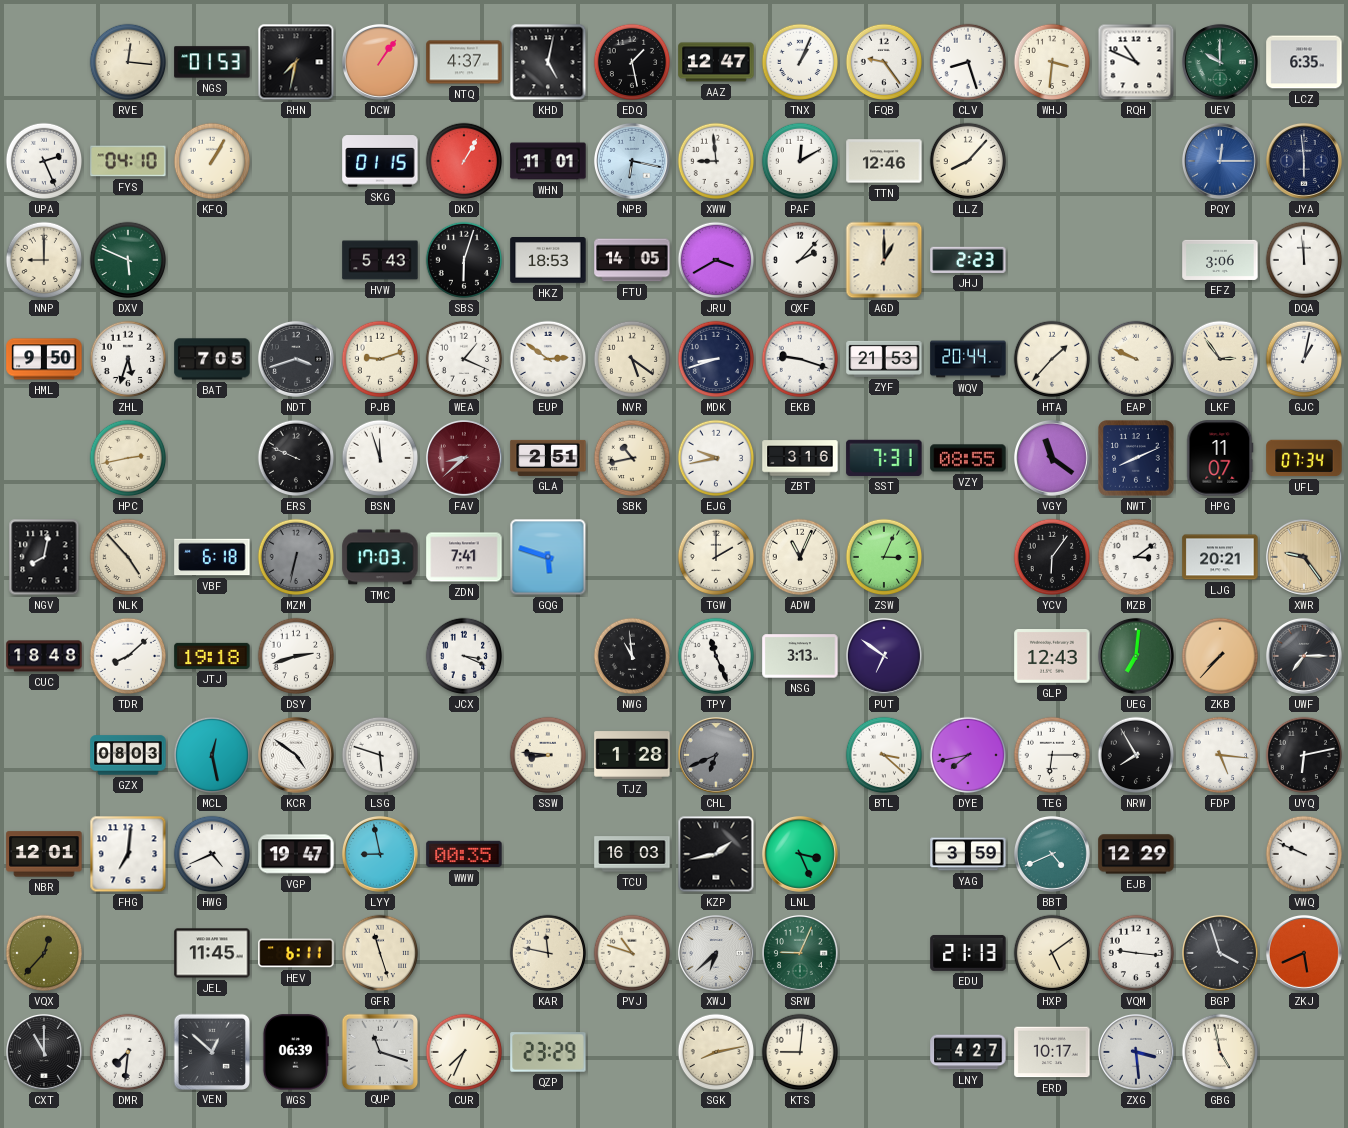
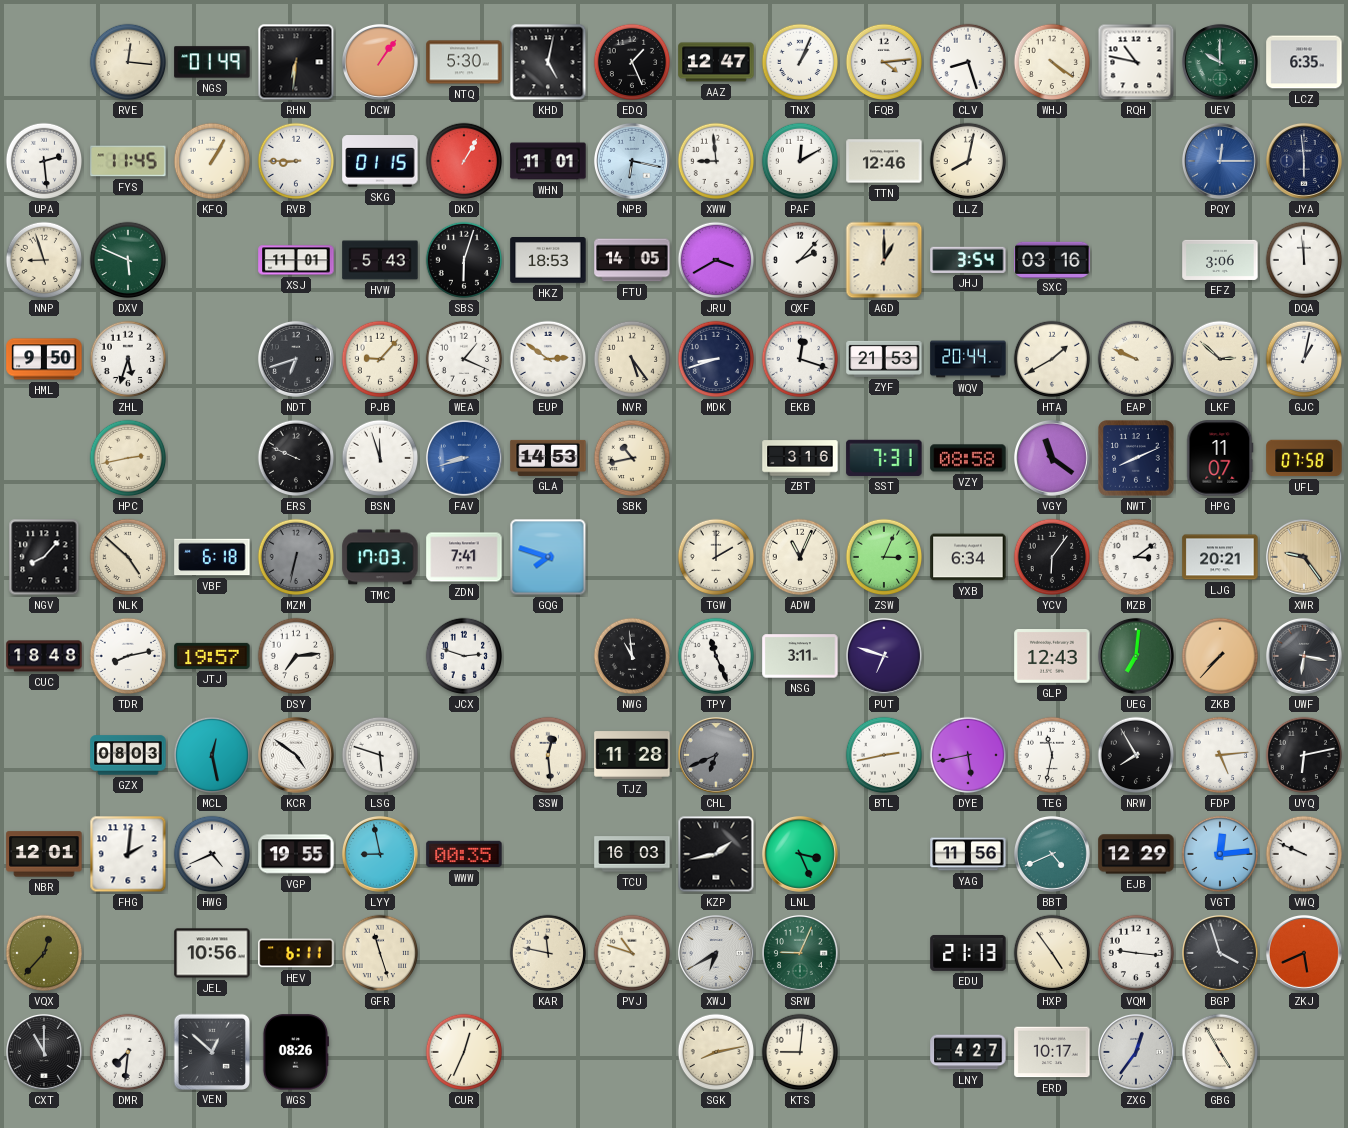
NGS: 01:53 -> 01:49
RHN: 7:32 -> 6:31
NTQ: 4:37 -> 5:30
EDQ: 1:28 -> 1:26
FQB: 9:24 -> 4:14
WHJ: 3:31 -> 4:21
RQH: 10:49 -> 10:47
UPA: 2:26 -> 2:29
FYS: 04:10 -> 11:45
RVB: none -> 8:45
LLZ: 8:07 -> 8:02
NNP: 9:00 -> 8:57
XSJ: none -> 11:01
JHJ: 2:23 -> 3:54
SXC: none -> 03:16
BAT: 7:05 -> none
NDT: 3:42 -> 6:42
PJB: 9:12 -> 9:07
NVR: 5:21 -> 5:24
EKB: 9:18 -> 12:18
HTA: 1:37 -> 1:40
LKF: 2:54 -> 2:52
FAV: 8:38 -> 8:42
FAV dial: burgundy -> blue
GLA: 2:51 -> 14:53
EJG: 9:43 -> none
VZY: 08:55 -> 08:58
UFL: 07:34 -> 07:58
NGV: 8:02 -> 8:07
NLK: 4:53 -> 4:52
GQG: 5:48 -> 7:48
YXB: none -> 6:34
TDR: 8:08 -> 8:13
JTJ: 19:18 -> 19:57
DSY: 2:42 -> 7:14
JCX: 3:19 -> 2:48
NSG: 3:13 -> 3:11
PUT: 6:51 -> 6:48
UWF: 7:15 -> 6:17
SSW: 8:46 -> 12:29
TJZ: 1:28 -> 11:28
BTL: 3:22 -> 2:43
DYE: 7:43 -> 5:43
TEG: 6:15 -> 11:32
FDP: 5:16 -> 5:14
FHG: 7:01 -> 2:01
VGP: 19:47 -> 19:55
YAG: 3:59 -> 11:56
VGT: none -> 12:14
JEL: 11:45 -> 10:56
XWJ: 6:38 -> 6:40
HXP: 5:09 -> 4:54
WGS: 06:39 -> 08:26
QUP: 11:18 -> none
CUR: 7:34 -> 12:34
QZP: 23:29 -> none
ZXG: 3:29 -> 12:36
GBG: 4:58 -> 4:55
